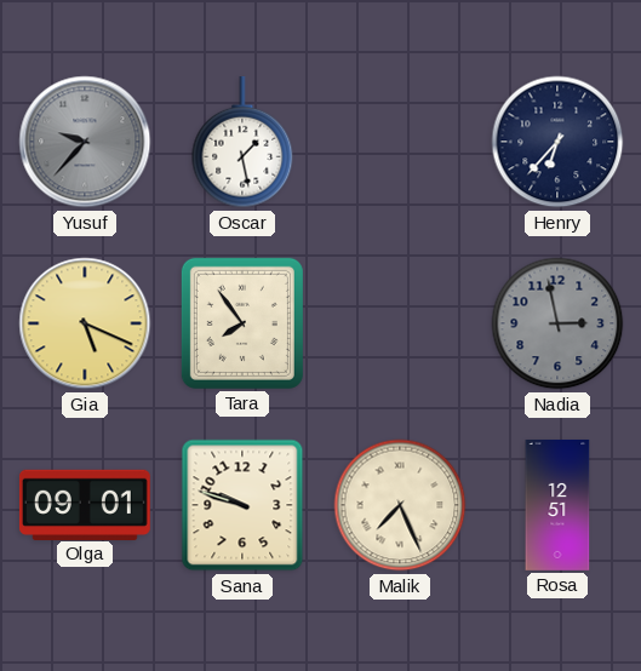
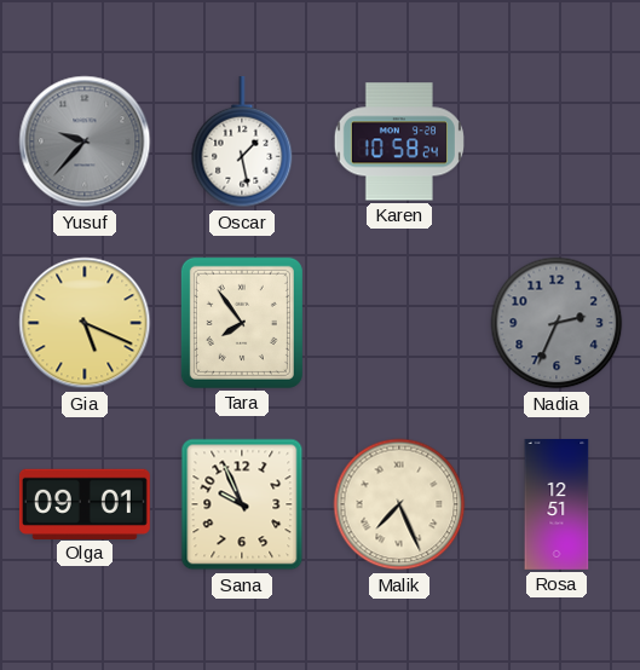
Karen: none -> 10:58
Henry: 6:37 -> none
Nadia: 2:58 -> 2:34
Sana: 9:48 -> 9:56
